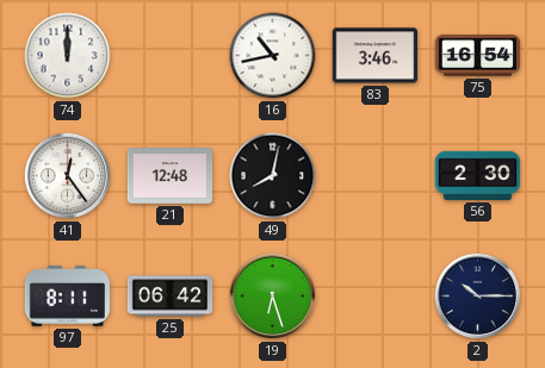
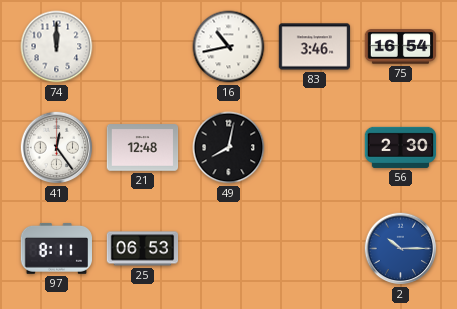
25: 06:42 -> 06:53
19: 6:27 -> none
2 dial: navy -> blue
